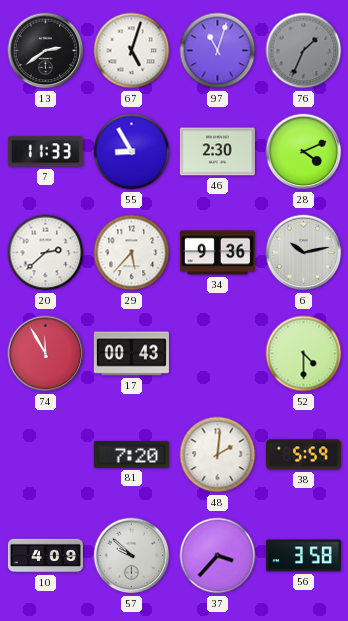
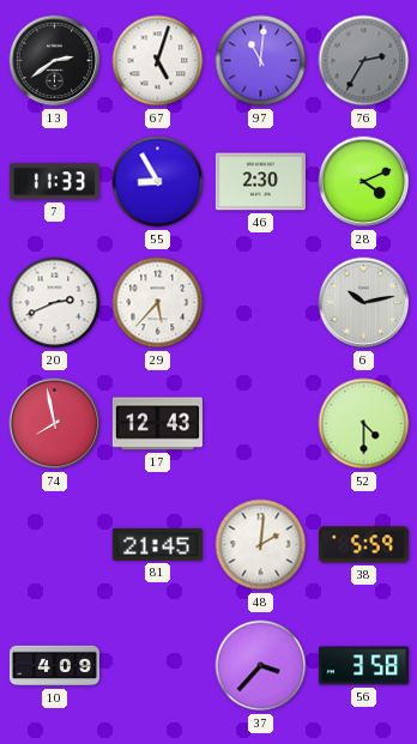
97: 11:03 -> 11:01
76: 1:34 -> 2:35
20: 2:38 -> 2:41
34: 9:36 -> none
74: 11:55 -> 7:58
17: 00:43 -> 12:43
81: 7:20 -> 21:45
57: 9:52 -> none
